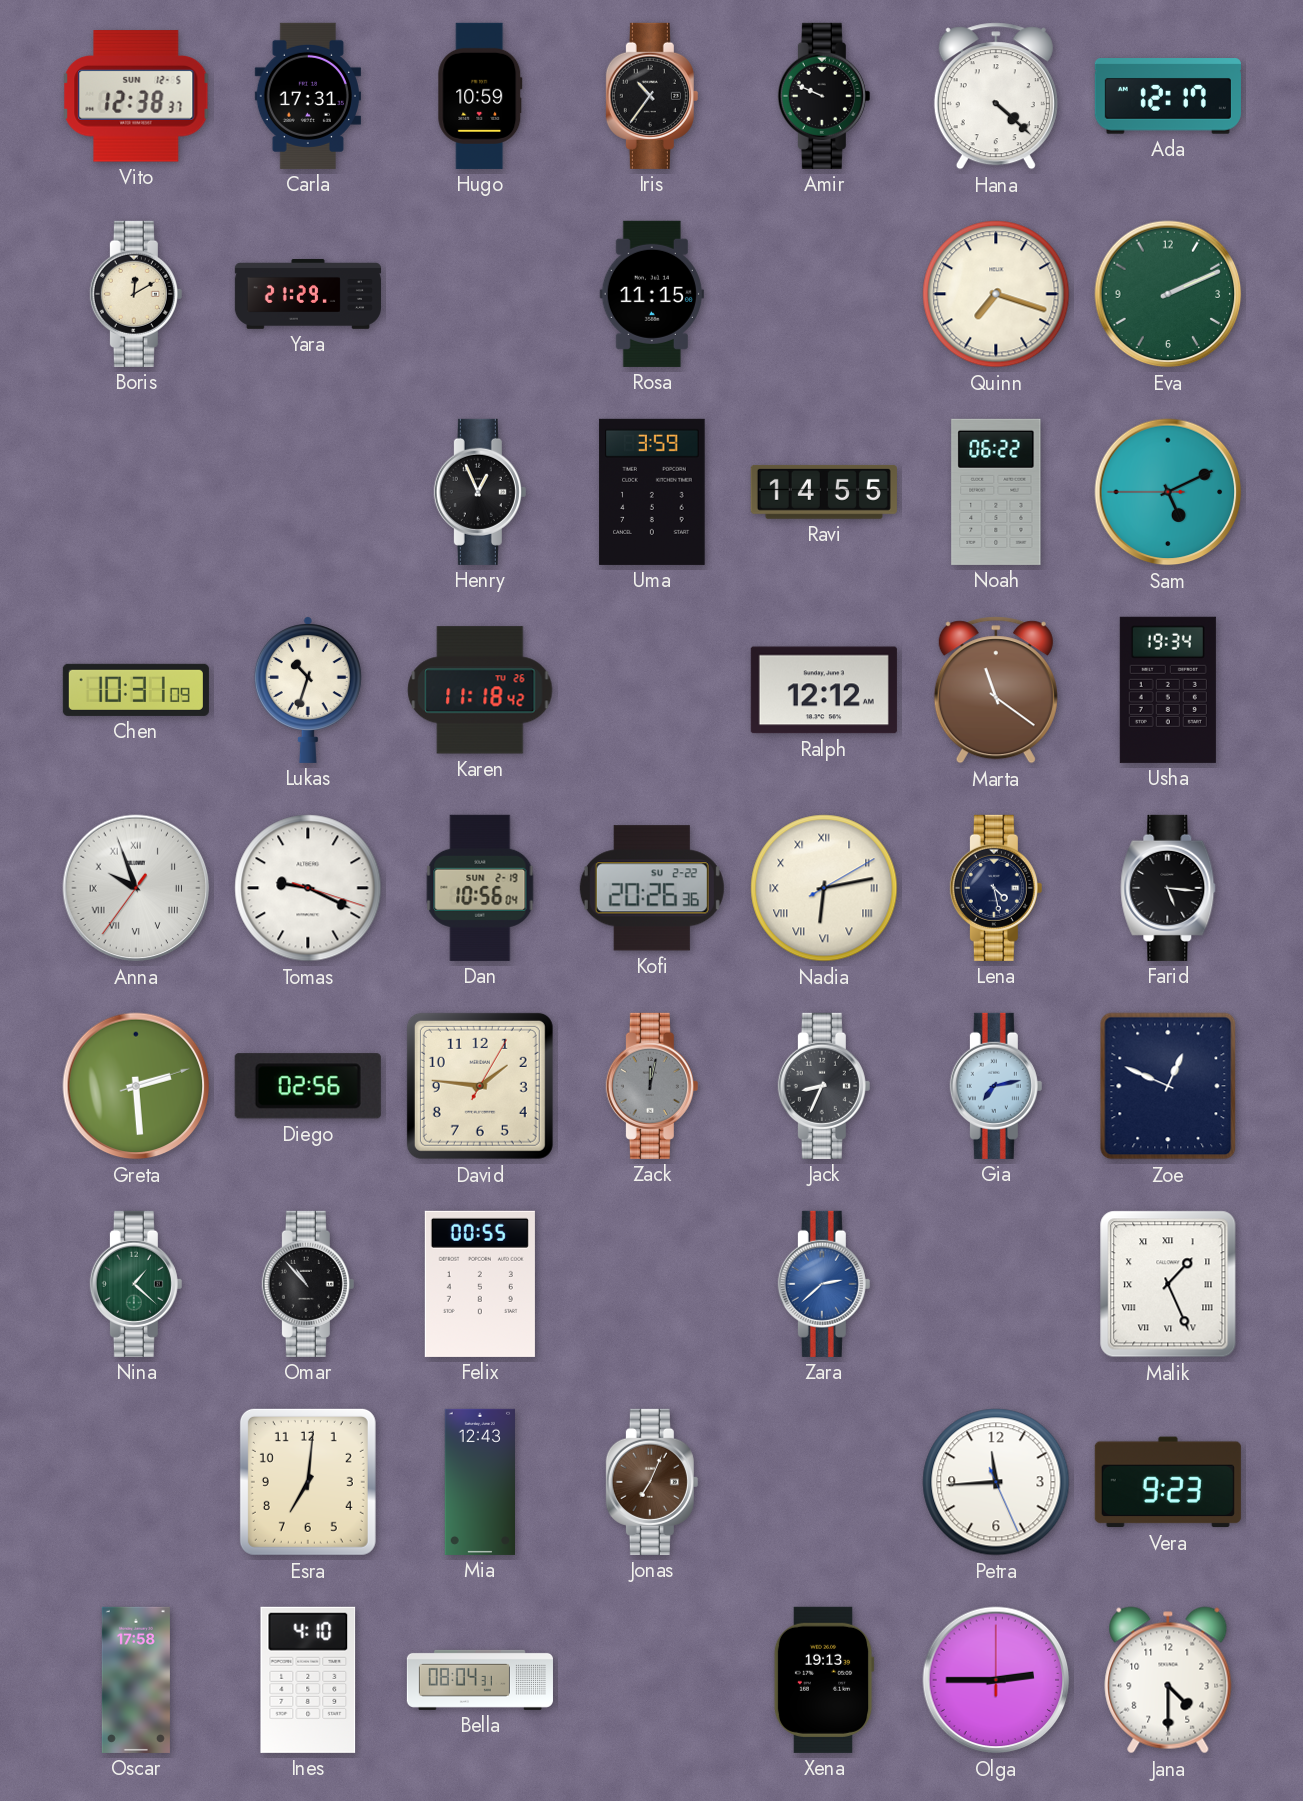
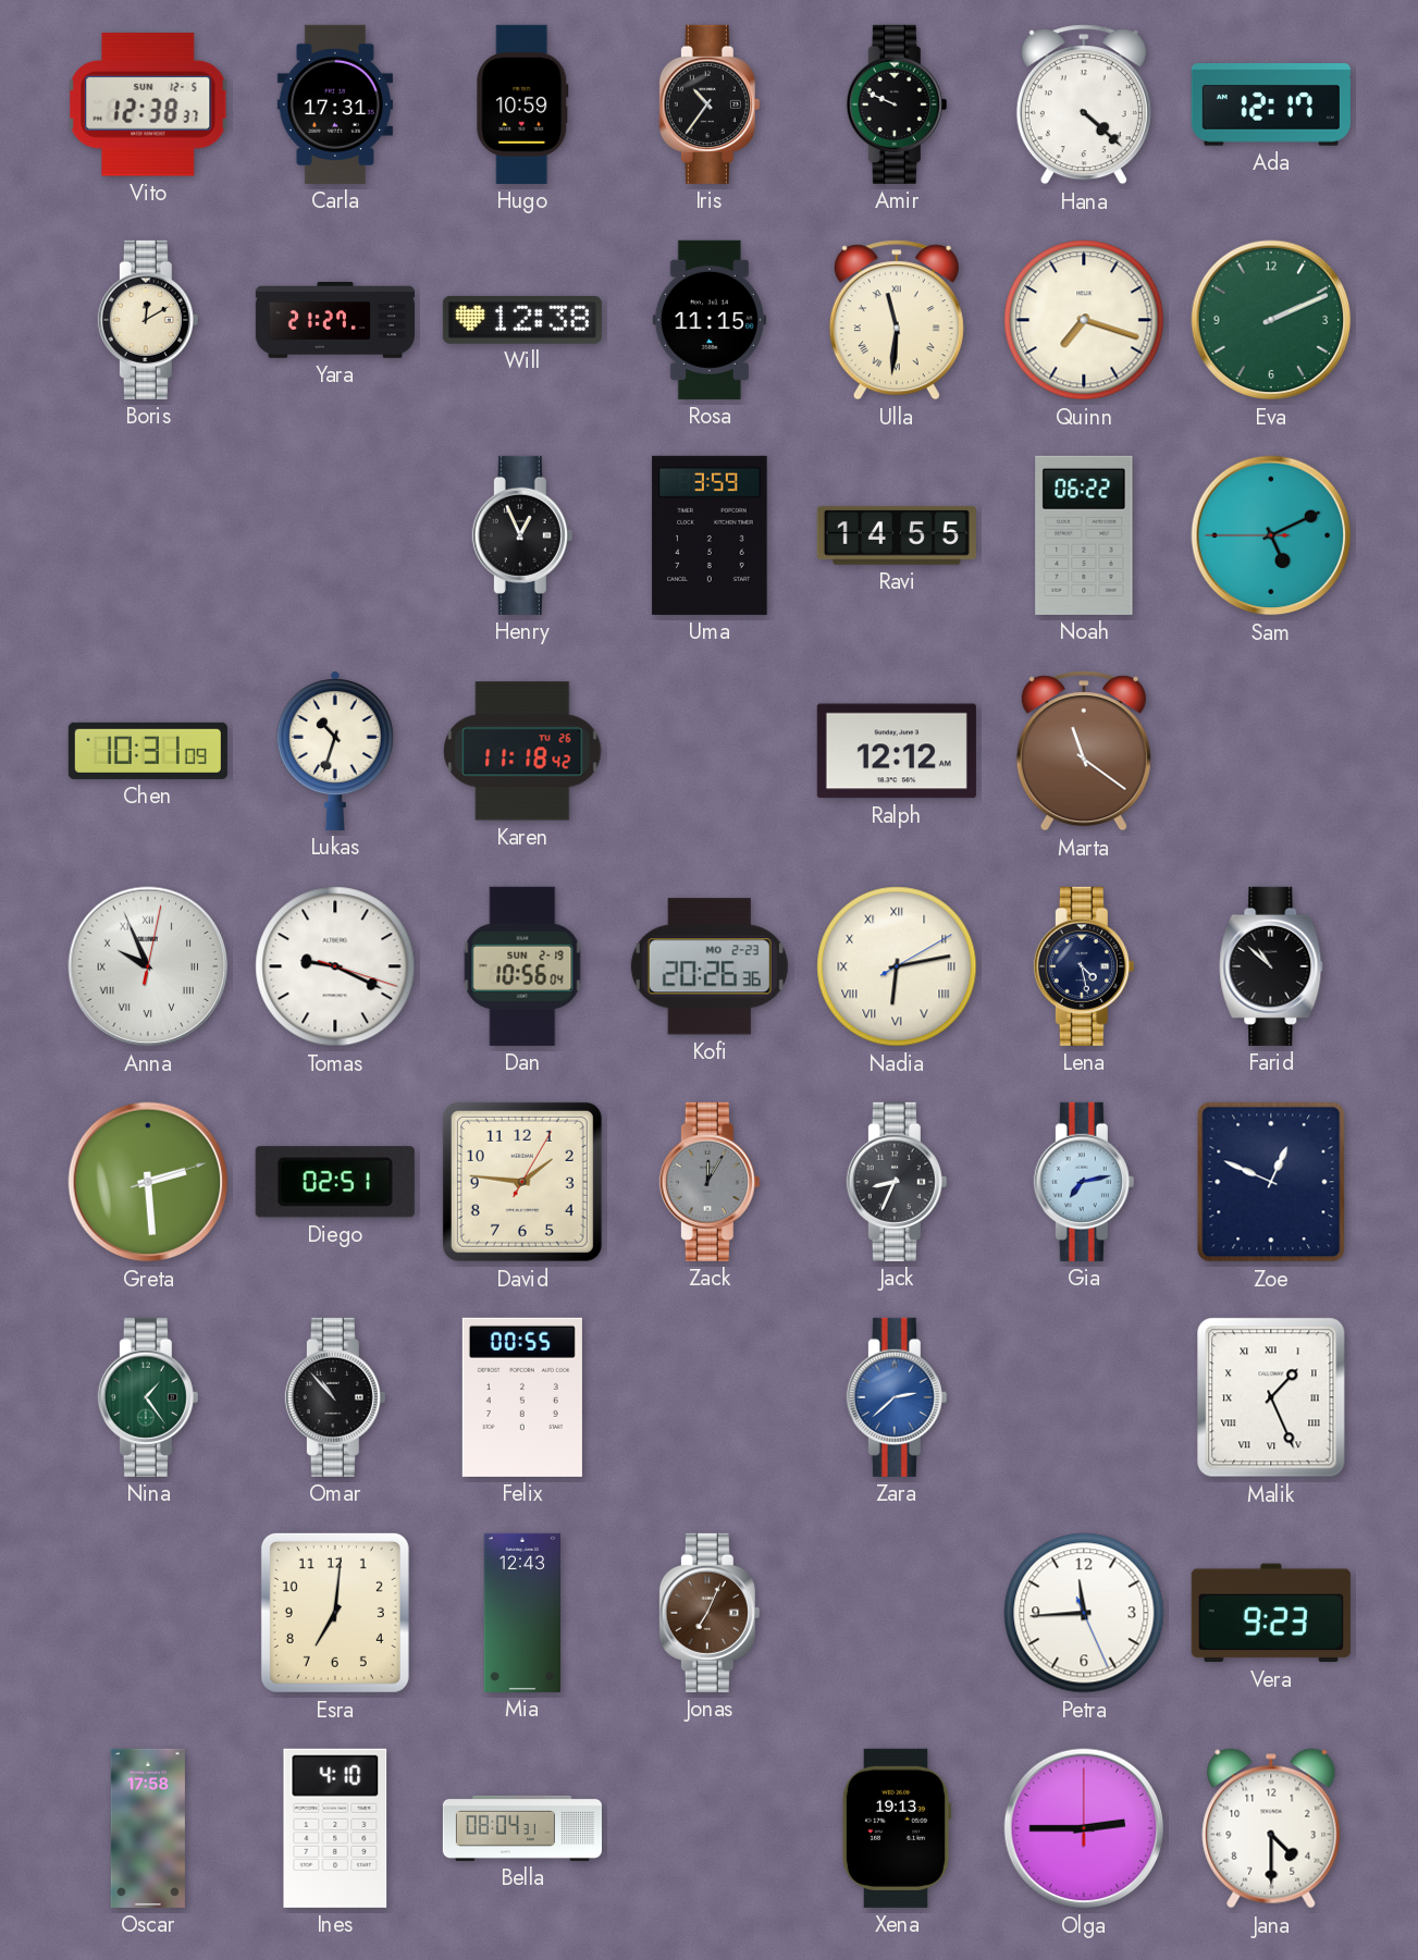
Yara: 21:29 -> 21:27
Will: none -> 12:38
Ulla: none -> 11:31
Usha: 19:34 -> none
Anna: 9:56:36 -> 9:56:02
Kofi date: SU 2-22 -> MO 2-23
Farid: 5:16 -> 10:52
Diego: 02:56 -> 02:51
Zack: 12:02 -> 12:05
Nina: 1:22 -> 1:24
